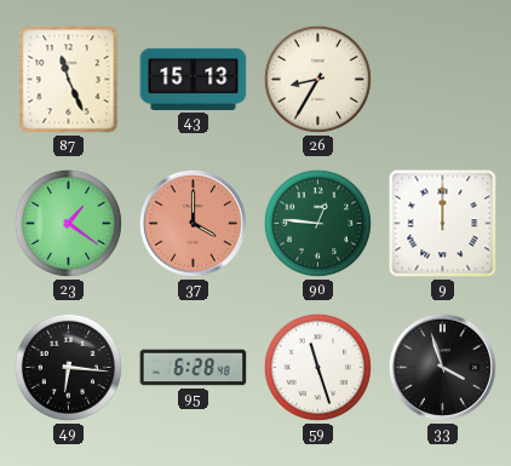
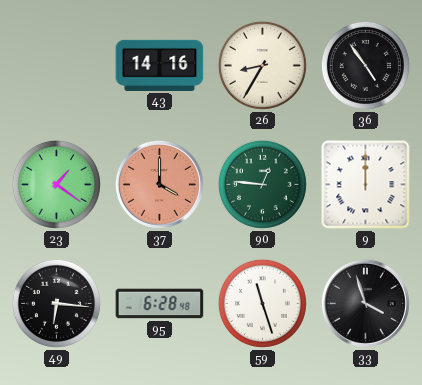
87: 11:26 -> none
43: 15:13 -> 14:16
36: none -> 4:54
